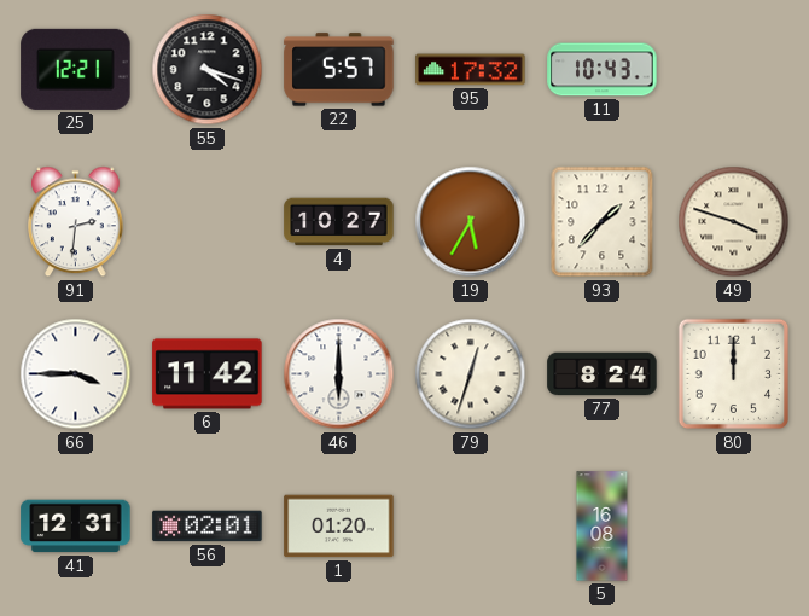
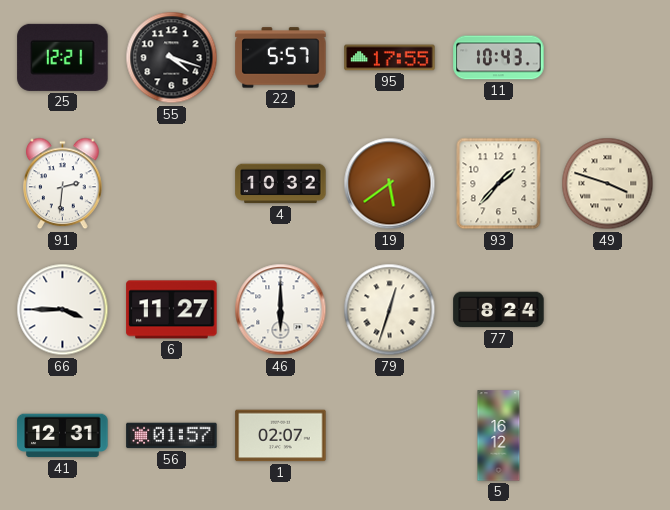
95: 17:32 -> 17:55
4: 10:27 -> 10:32
19: 5:35 -> 5:39
6: 11:42 -> 11:27
80: 12:00 -> none
56: 02:01 -> 01:57
1: 01:20 -> 02:07
5: 16:08 -> 16:12
